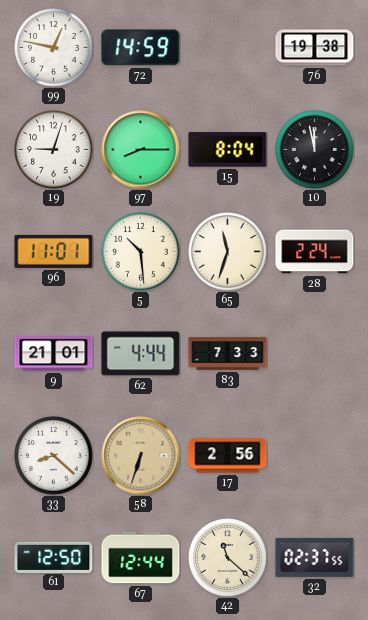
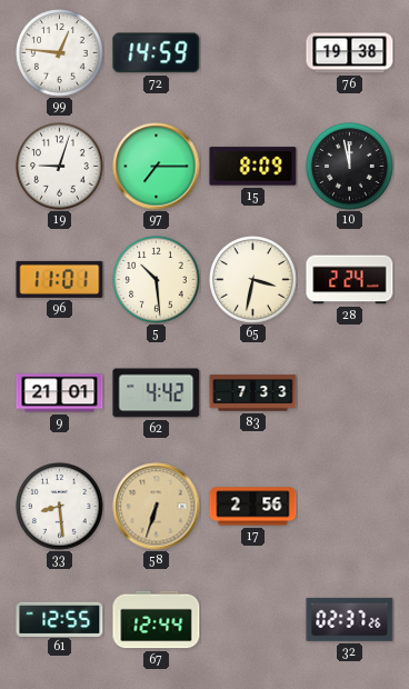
99: 12:47 -> 12:46
97: 8:15 -> 7:15
15: 8:04 -> 8:09
65: 11:33 -> 3:32
62: 4:44 -> 4:42
33: 8:22 -> 8:29
61: 12:50 -> 12:55
42: 11:22 -> none
32: 02:37:55 -> 02:37:26
